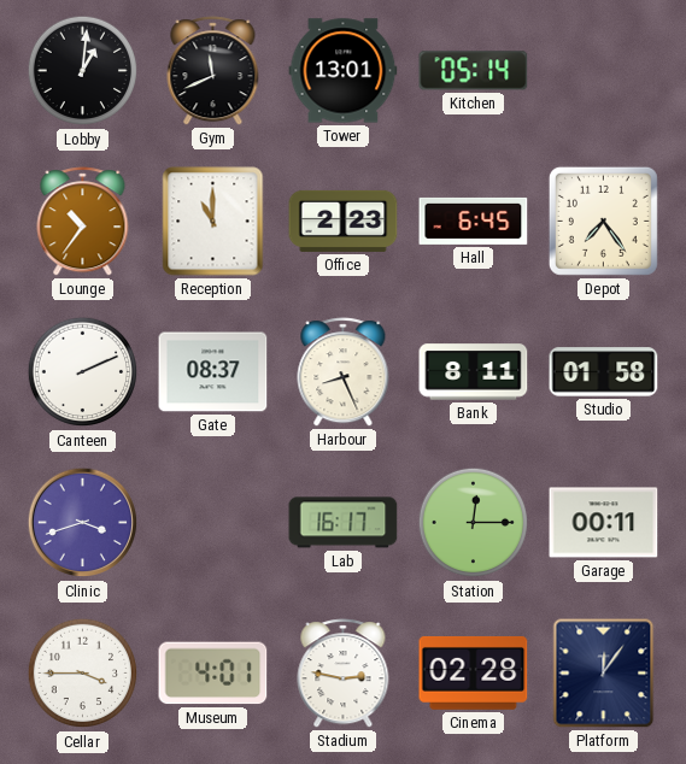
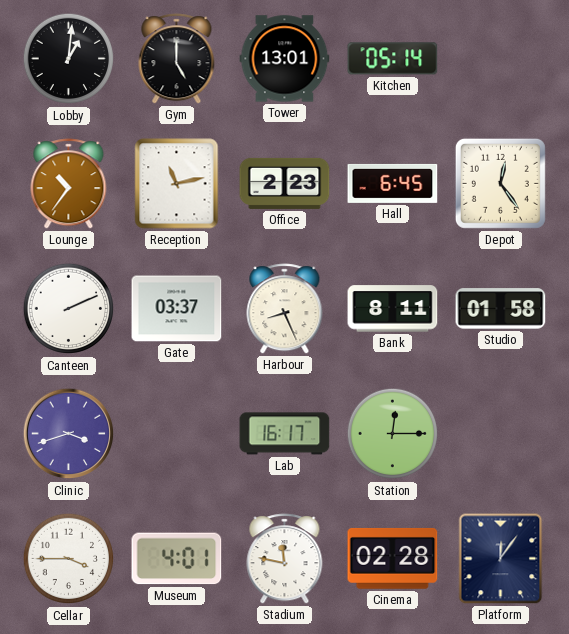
Gym: 11:41 -> 5:00
Reception: 11:00 -> 11:13
Depot: 7:24 -> 12:24
Gate: 08:37 -> 03:37
Garage: 00:11 -> none
Stadium: 2:47 -> 11:47
